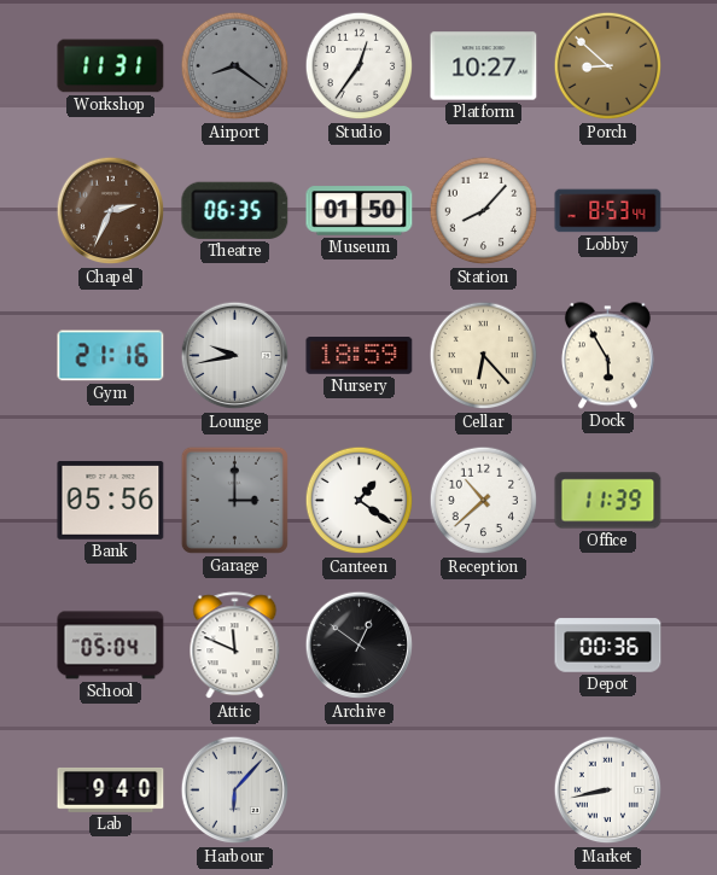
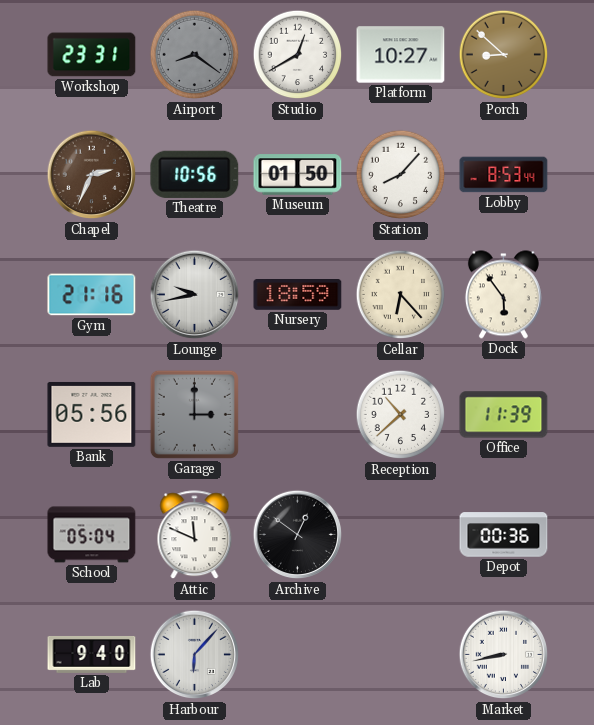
Workshop: 11:31 -> 23:31
Studio: 12:36 -> 12:40
Theatre: 06:35 -> 10:56
Dock: 5:55 -> 5:54
Canteen: 1:21 -> none
